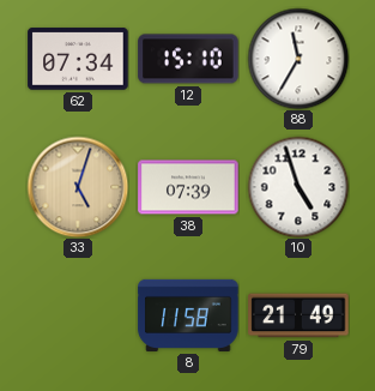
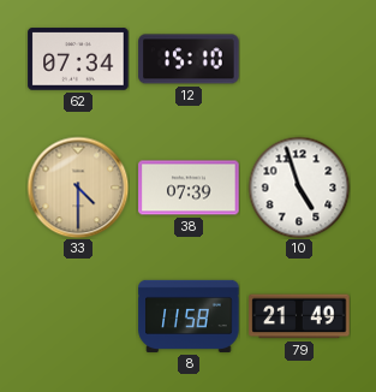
88: 11:35 -> none
33: 5:03 -> 4:30
